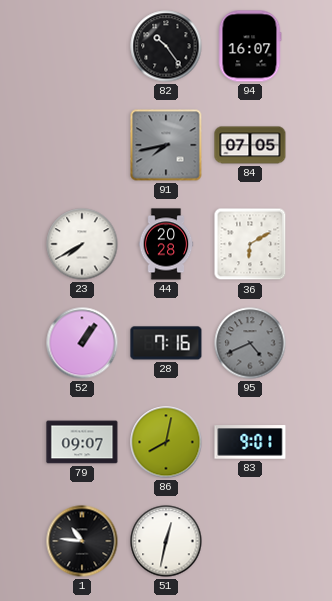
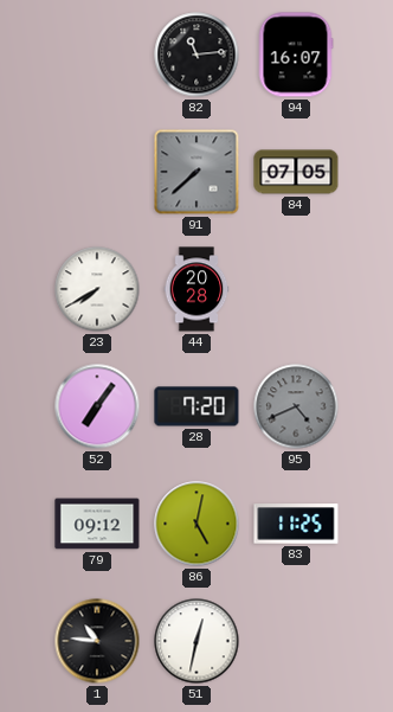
82: 10:24 -> 11:14
91: 7:43 -> 7:38
36: 6:10 -> none
52: 1:06 -> 7:06
28: 7:16 -> 7:20
79: 09:07 -> 09:12
86: 8:02 -> 5:02
83: 9:01 -> 11:25
